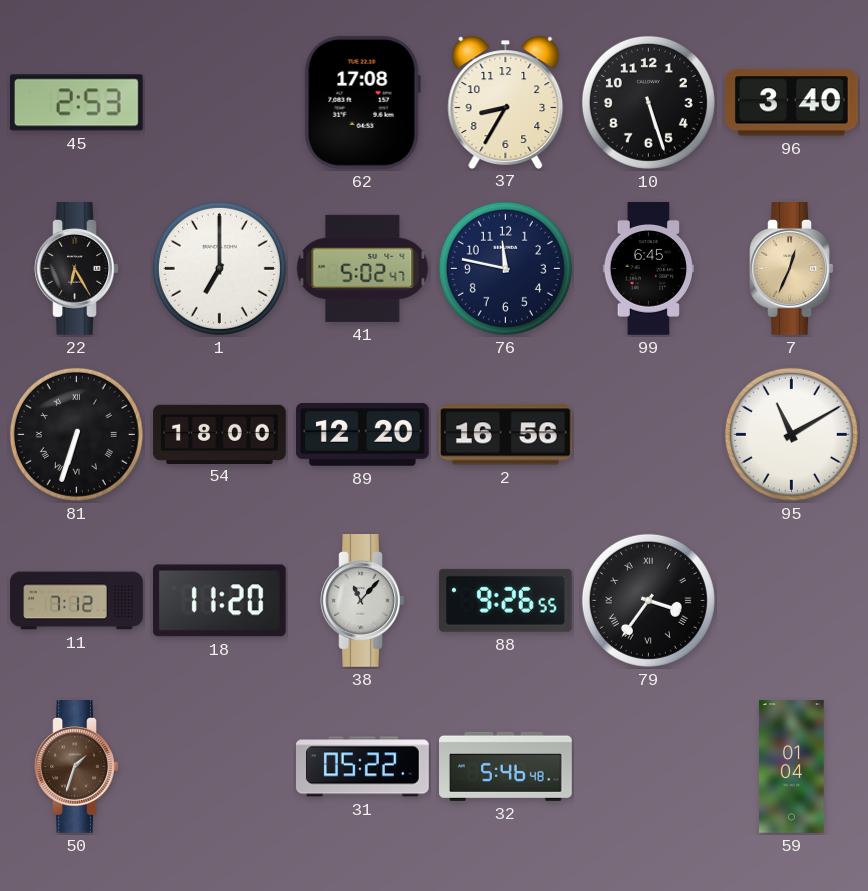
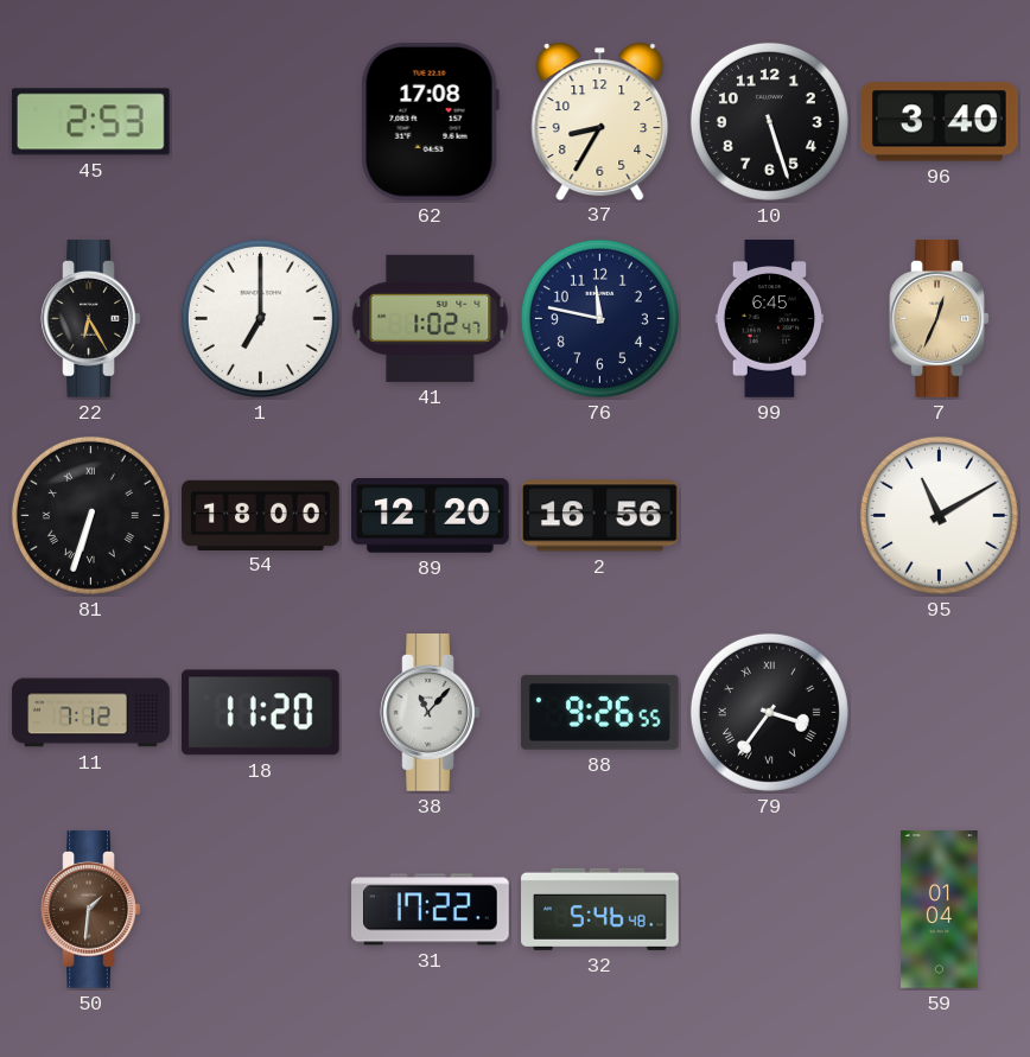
41: 5:02 -> 1:02
50: 1:33 -> 1:31
31: 05:22 -> 17:22
